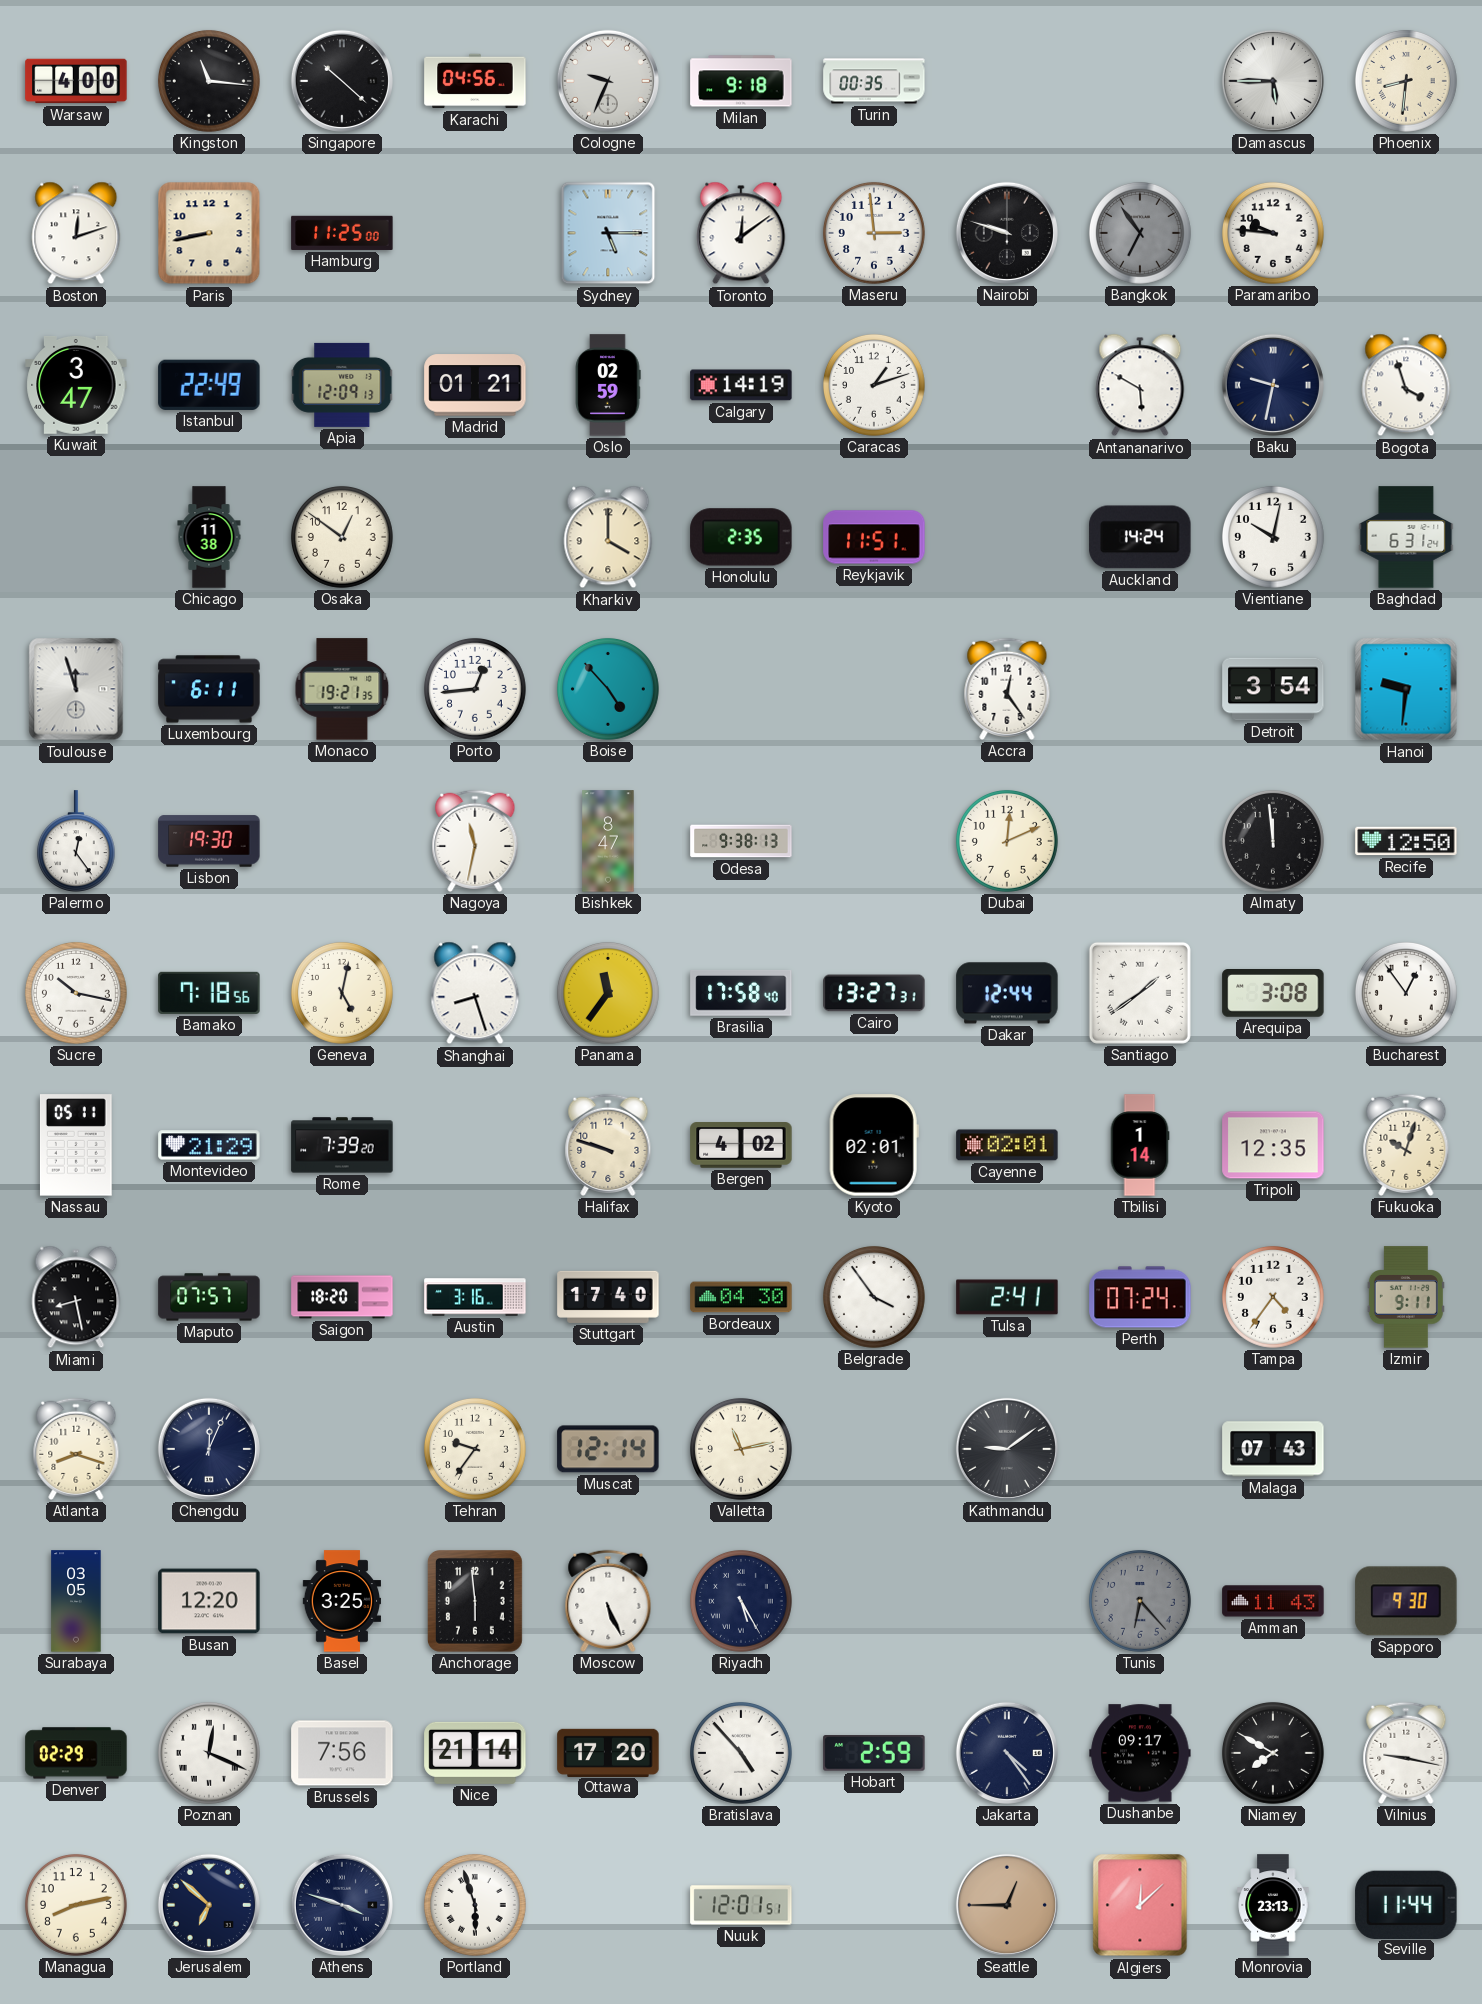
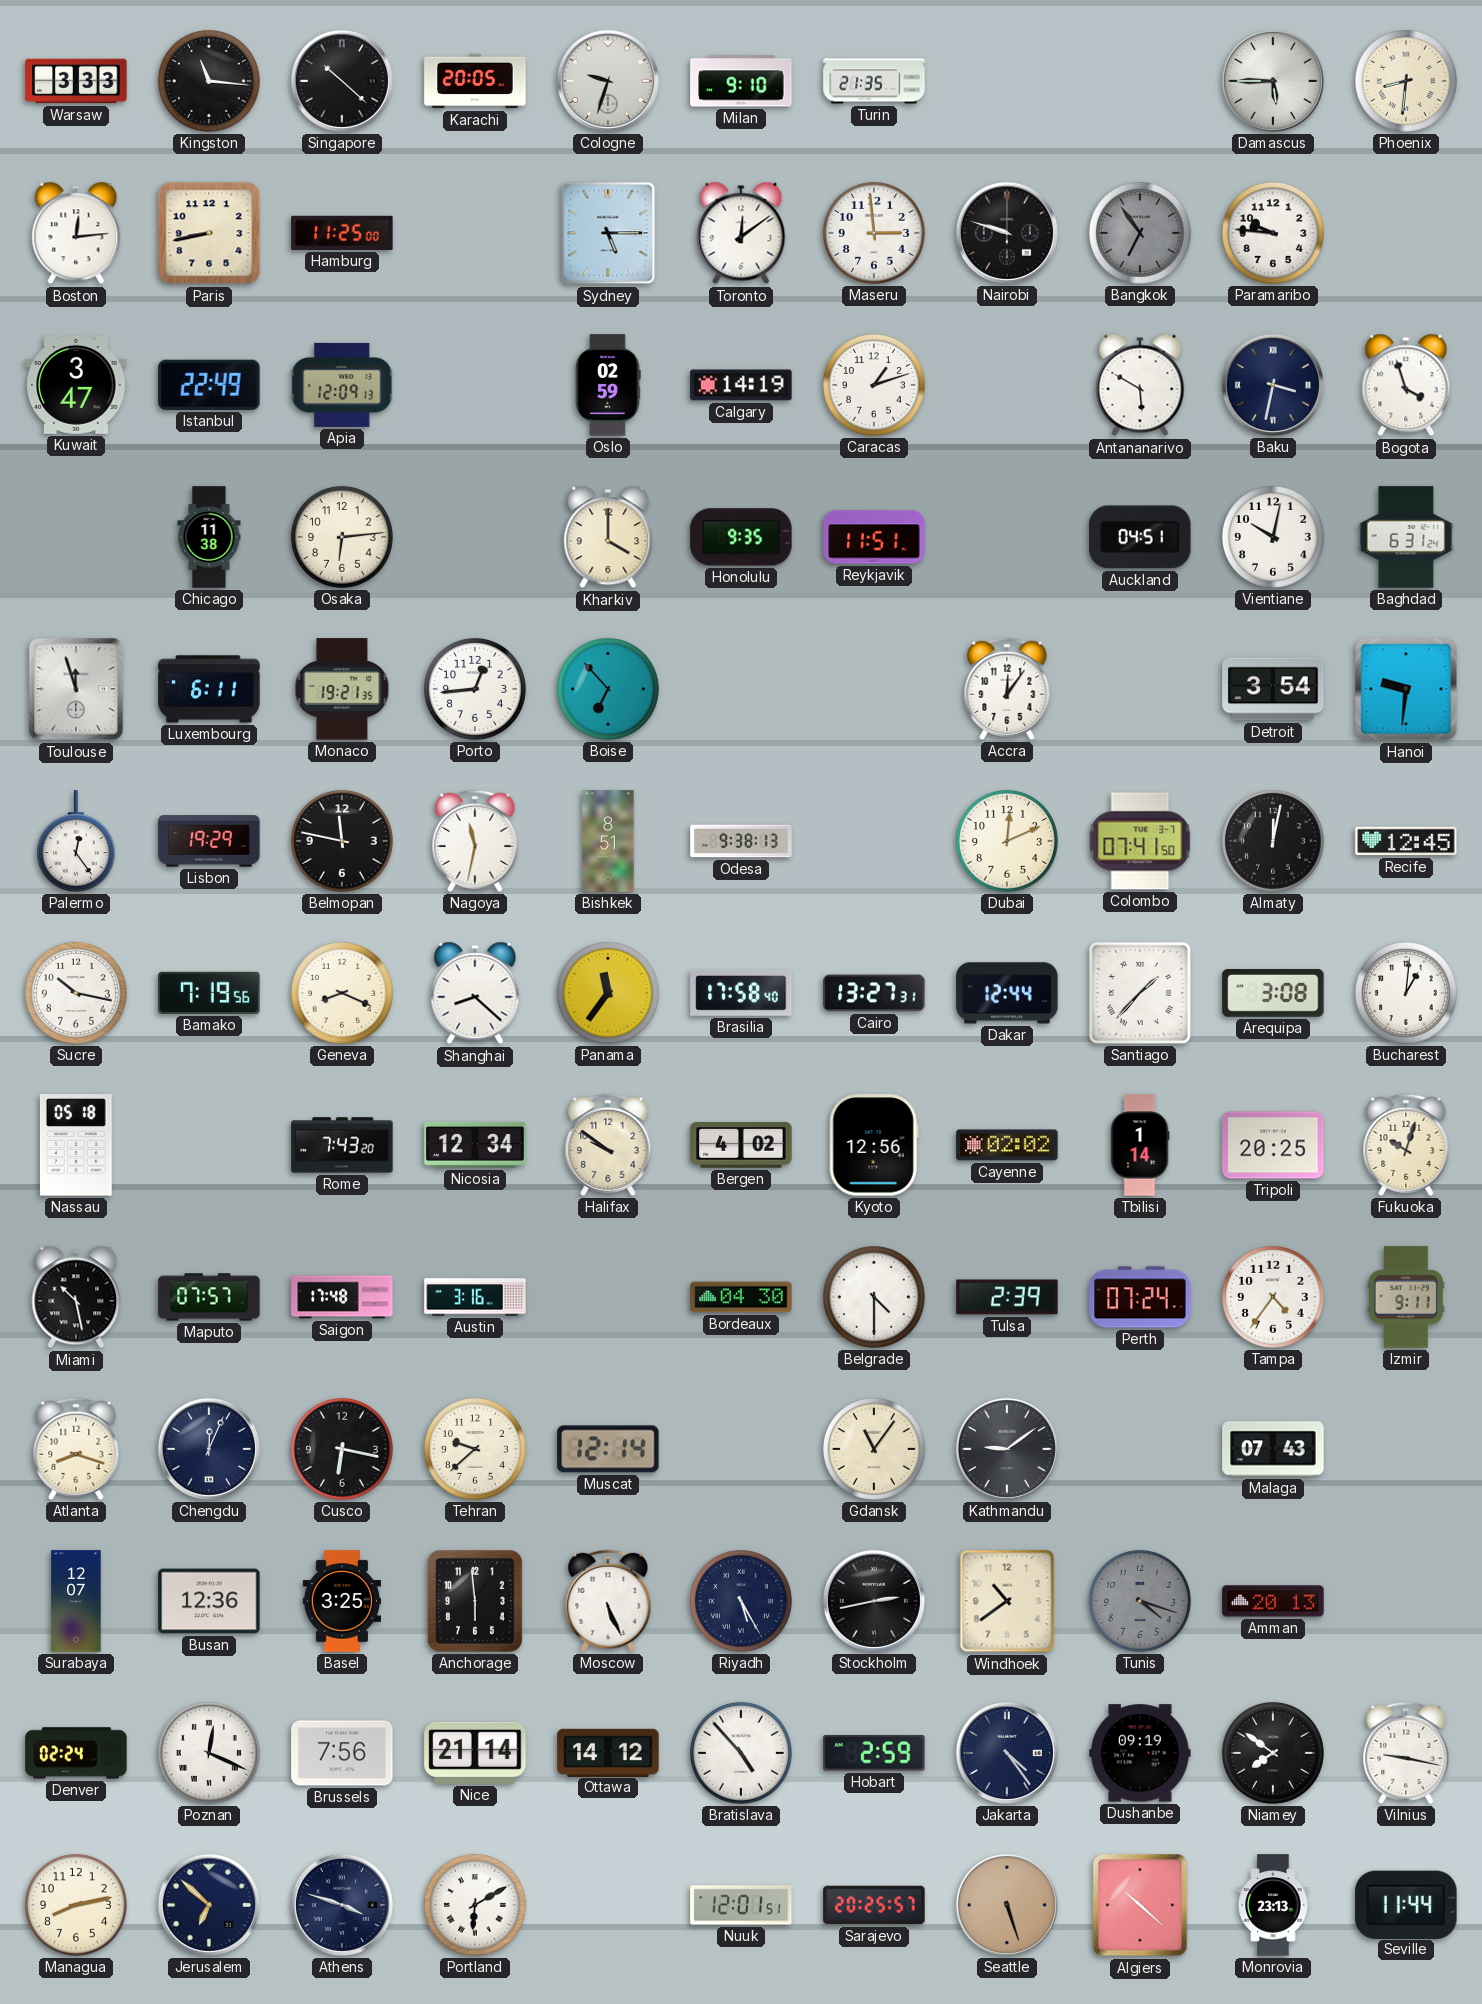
Warsaw: 4:00 -> 3:33
Karachi: 04:56 -> 20:05
Cologne: 9:34 -> 9:33
Milan: 9:18 -> 9:10
Turin: 00:35 -> 21:35
Boston: 12:12 -> 12:14
Madrid: 01:21 -> none
Baku: 9:32 -> 3:32
Osaka: 12:51 -> 6:14
Honolulu: 2:35 -> 9:35
Auckland: 14:24 -> 04:51
Boise: 4:53 -> 6:53
Accra: 12:24 -> 12:06
Lisbon: 19:30 -> 19:29
Belmopan: none -> 11:47
Bishkek: 8:47 -> 8:51
Colombo: none -> 07:41
Almaty: 11:59 -> 12:02
Recife: 12:50 -> 12:45
Bamako: 7:18 -> 7:19
Geneva: 5:02 -> 8:19
Shanghai: 8:27 -> 8:22
Santiago: 1:39 -> 1:37
Bucharest: 12:54 -> 1:01
Nassau: 05:11 -> 05:18
Montevideo: 21:29 -> none
Rome: 7:39 -> 7:43
Nicosia: none -> 12:34
Halifax: 9:48 -> 9:51
Kyoto: 02:01 -> 12:56
Cayenne: 02:01 -> 02:02
Tripoli: 12:35 -> 20:25
Miami: 8:28 -> 10:28
Saigon: 18:20 -> 17:48
Stuttgart: 17:40 -> none
Belgrade: 3:54 -> 4:30
Tulsa: 2:41 -> 2:39
Cusco: none -> 6:17
Tehran: 9:36 -> 9:38
Valletta: 11:13 -> none
Gdansk: none -> 11:06
Surabaya: 03:05 -> 12:07
Busan: 12:20 -> 12:36
Stockholm: none -> 2:43
Windhoek: none -> 10:39
Tunis: 6:23 -> 4:18
Amman: 11:43 -> 20:13
Sapporo: 9:30 -> none
Denver: 02:29 -> 02:24
Ottawa: 17:20 -> 14:12
Dushanbe: 09:17 -> 09:19
Niamey: 7:50 -> 7:51
Portland: 5:57 -> 6:10
Sarajevo: none -> 20:25
Seattle: 12:45 -> 5:27
Algiers: 12:08 -> 10:22
